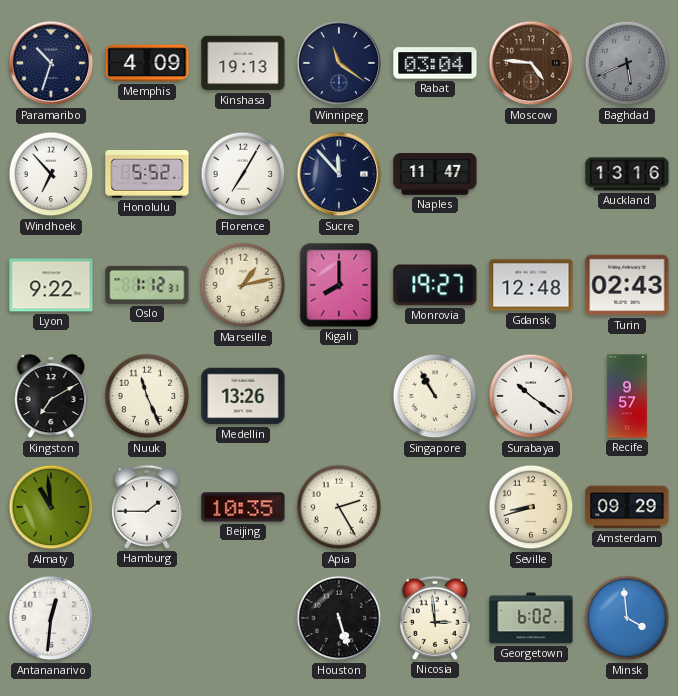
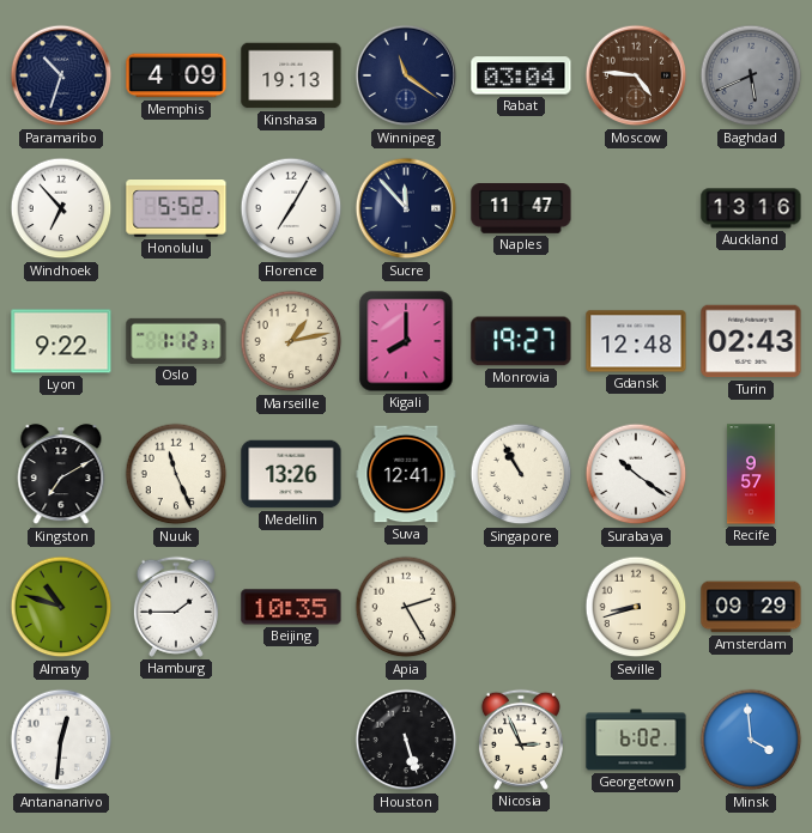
Suva: none -> 12:41
Almaty: 10:59 -> 10:48
Nicosia: 2:59 -> 2:56
